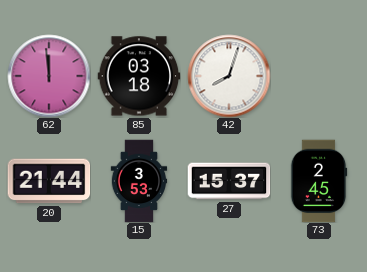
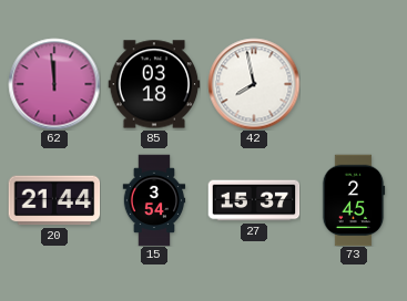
42: 8:03 -> 7:58
15: 3:53 -> 3:54
